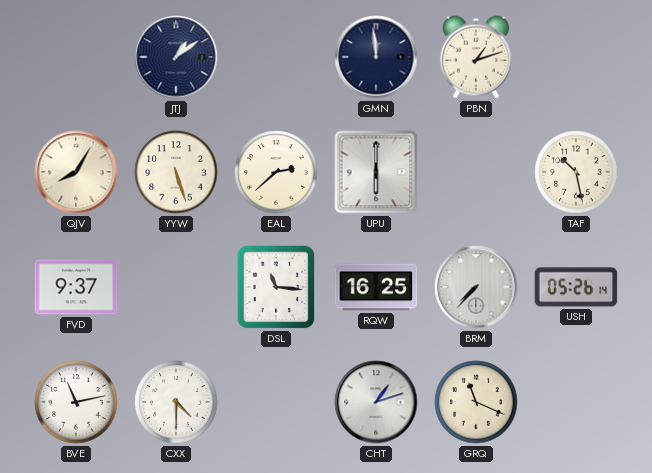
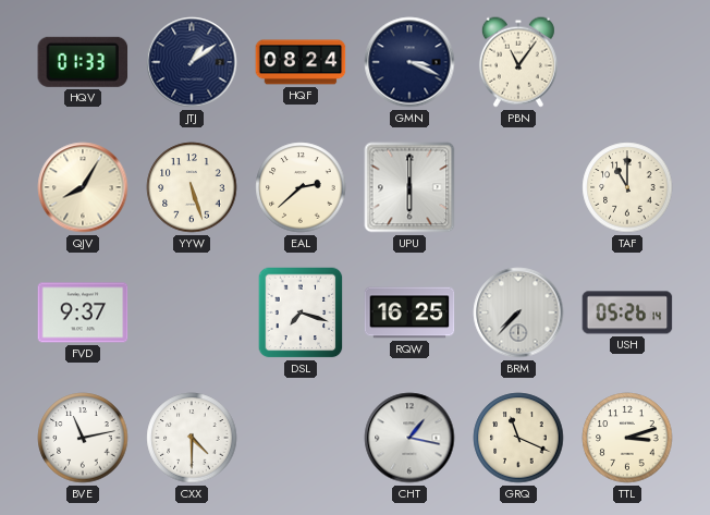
HQV: none -> 01:33
HQF: none -> 08:24
GMN: 11:59 -> 3:19
PBN: 1:12 -> 11:06
TAF: 10:28 -> 11:00
DSL: 11:16 -> 7:18
CHT: 1:12 -> 1:17
TTL: none -> 3:12
